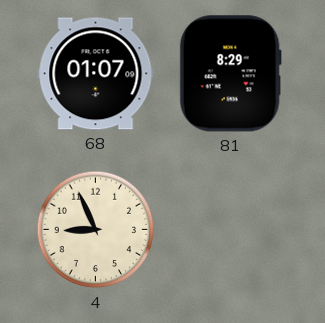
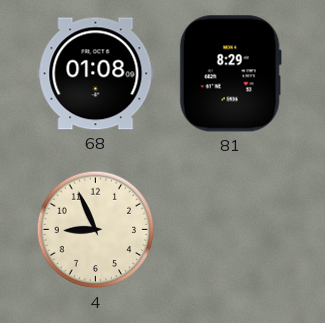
68: 01:07 -> 01:08
